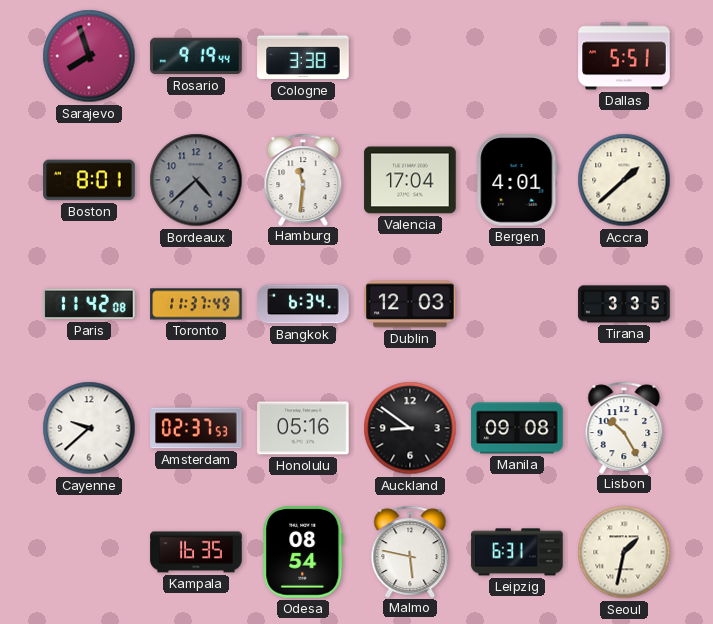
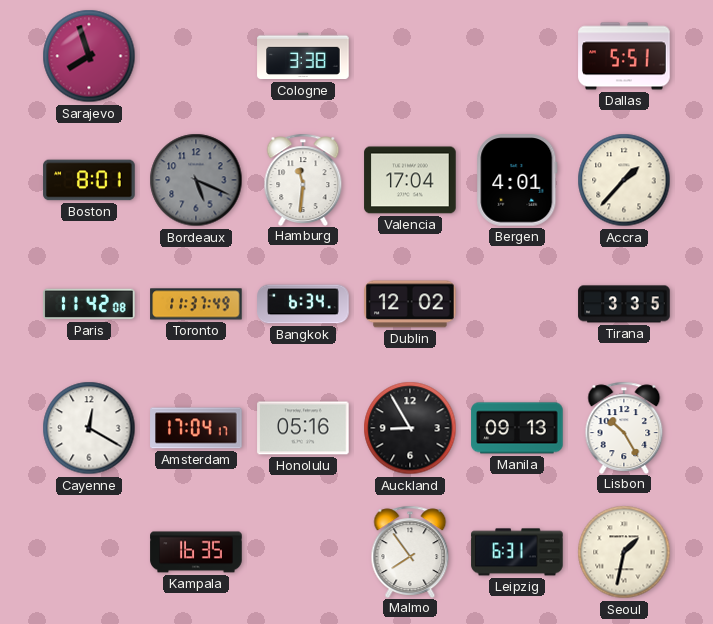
Rosario: 9:19 -> none
Bordeaux: 4:38 -> 5:19
Accra: 1:38 -> 1:37
Dublin: 12:03 -> 12:02
Cayenne: 9:38 -> 12:20
Amsterdam: 02:37 -> 17:04
Auckland: 8:51 -> 8:55
Manila: 09:08 -> 09:13
Odesa: 08:54 -> none
Malmo: 5:47 -> 7:54
